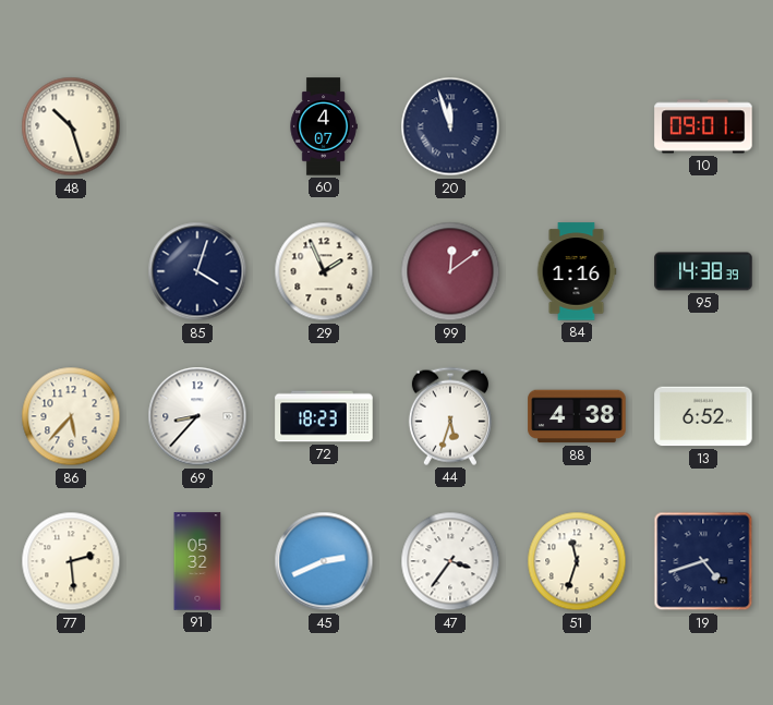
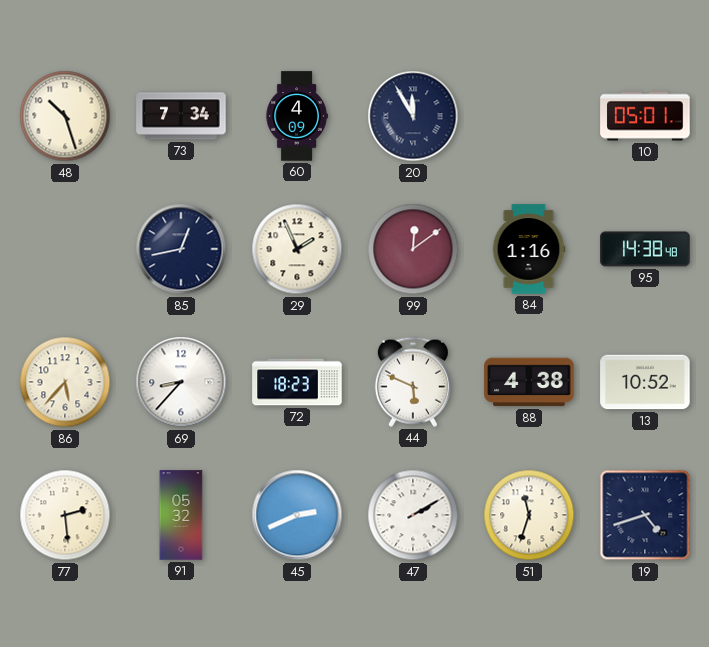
73: none -> 7:34
60: 4:07 -> 4:09
20: 11:57 -> 11:55
10: 09:01 -> 05:01
85: 4:03 -> 12:43
95: 14:38:39 -> 14:38:48
44: 5:33 -> 5:49
13: 6:52 -> 10:52
47: 3:36 -> 2:10
